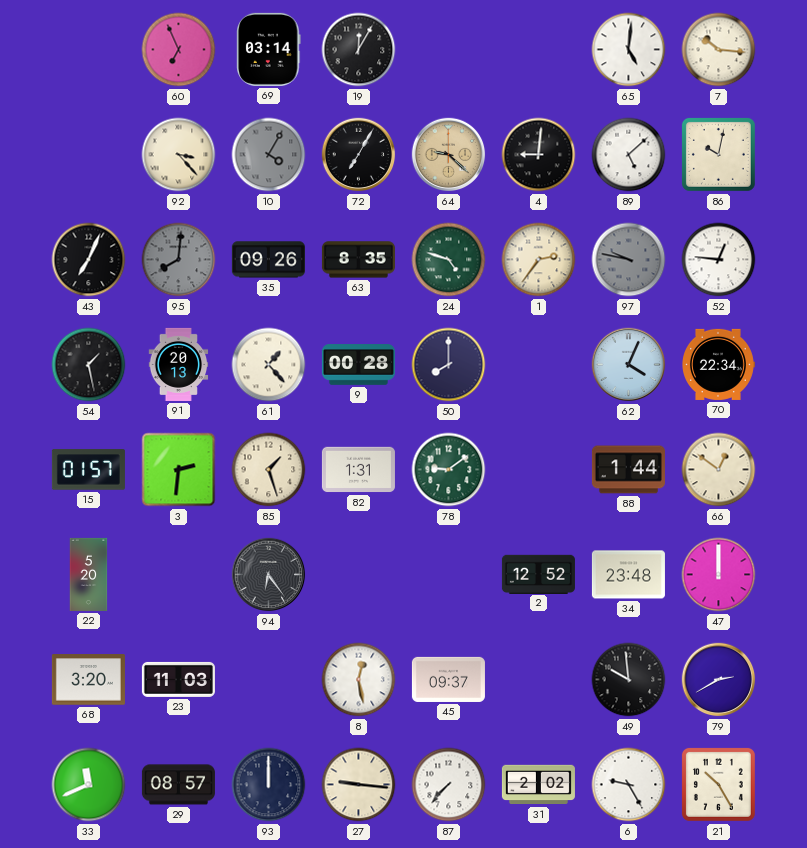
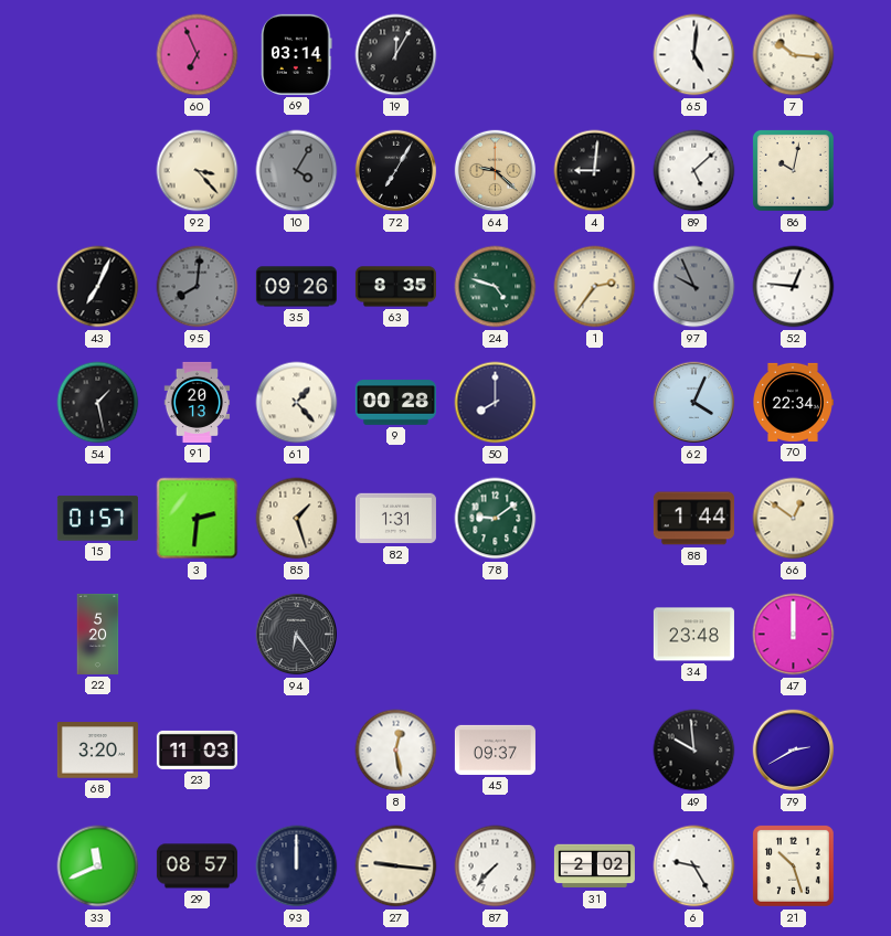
97: 9:47 -> 9:56
2: 12:52 -> none
21: 10:25 -> 10:27
